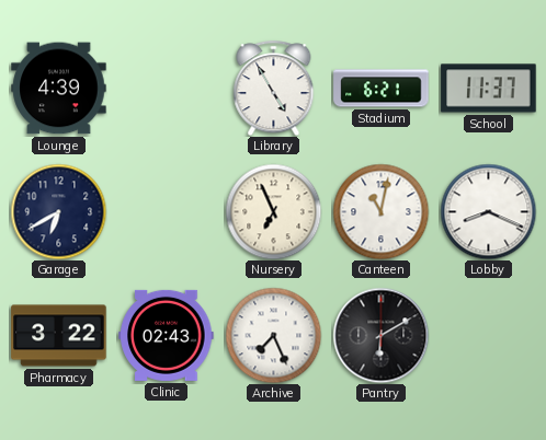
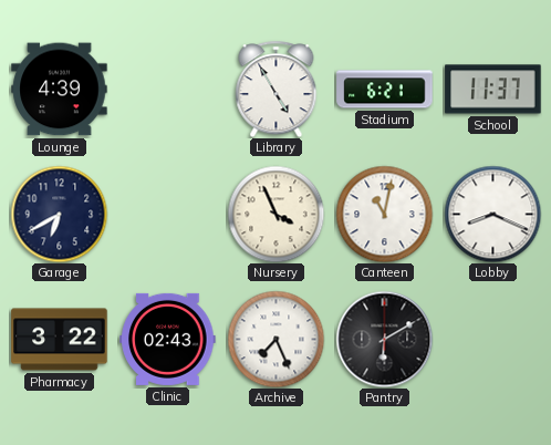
Nursery: 6:56 -> 3:56
